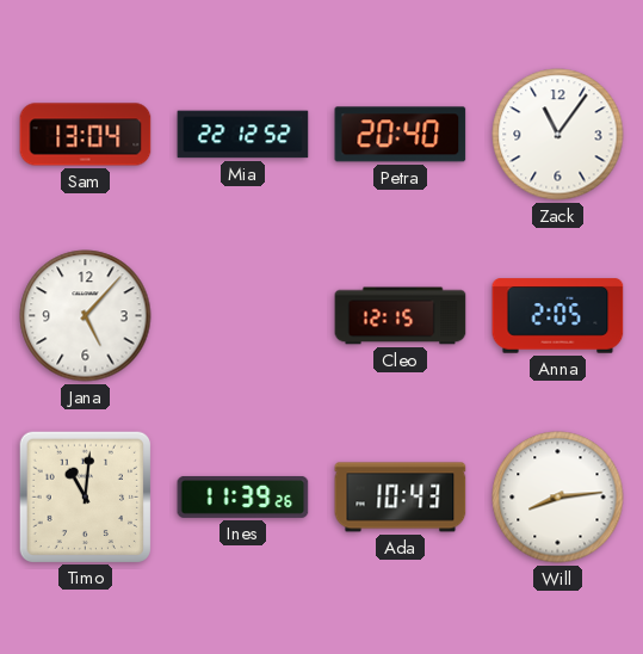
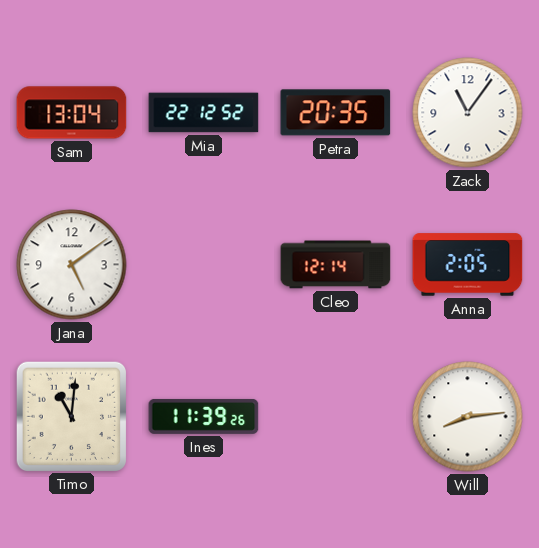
Petra: 20:40 -> 20:35
Jana: 5:07 -> 5:09
Cleo: 12:15 -> 12:14
Ada: 10:43 -> none
